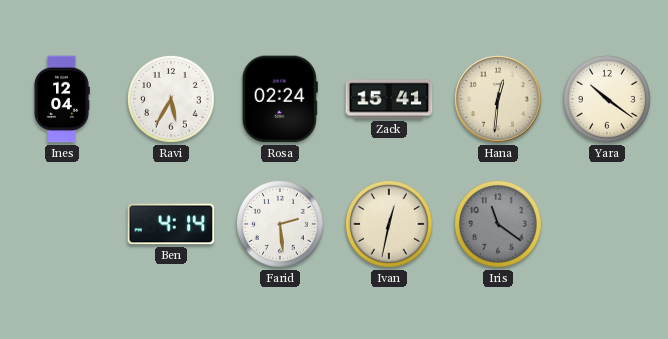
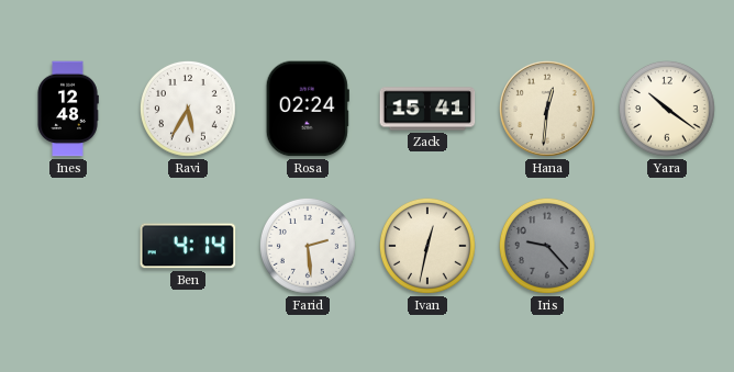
Ines: 12:04 -> 12:48
Iris: 11:21 -> 9:23
